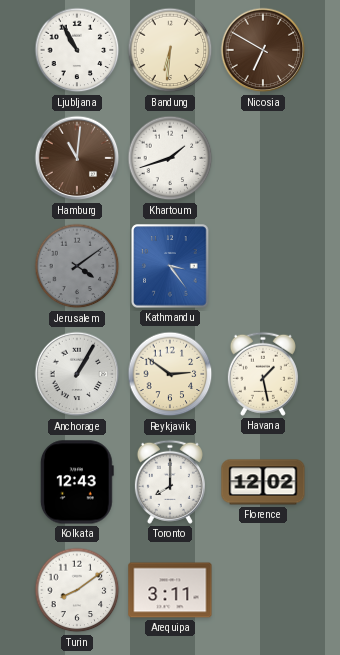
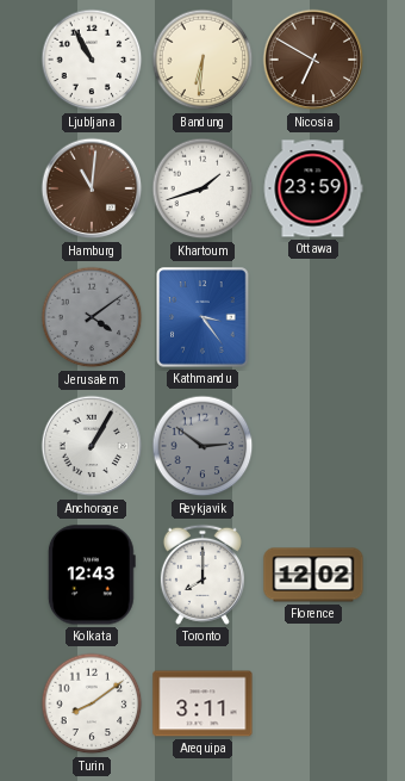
Ottawa: none -> 23:59
Reykjavik dial: cream -> grey
Havana: 1:28 -> none
